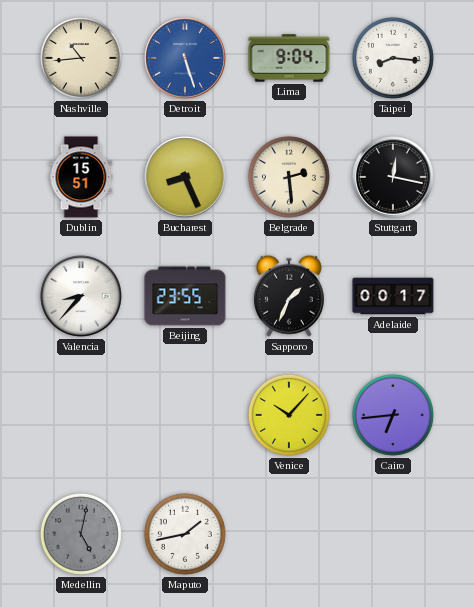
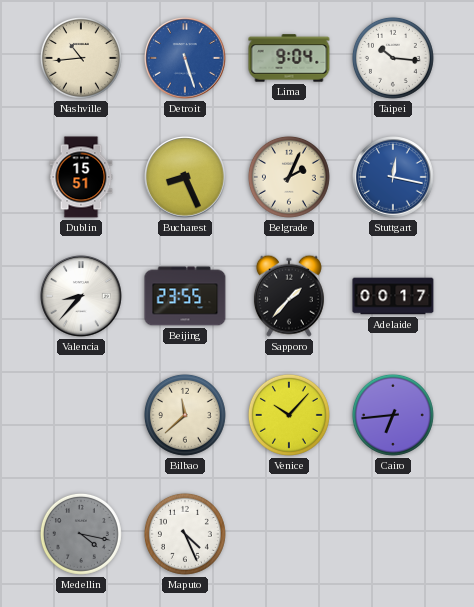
Taipei: 8:16 -> 10:16
Belgrade: 2:29 -> 2:04
Stuttgart dial: black -> blue
Sapporo: 1:34 -> 1:37
Bilbao: none -> 11:38
Medellin: 5:02 -> 4:17
Maputo: 1:43 -> 4:26
